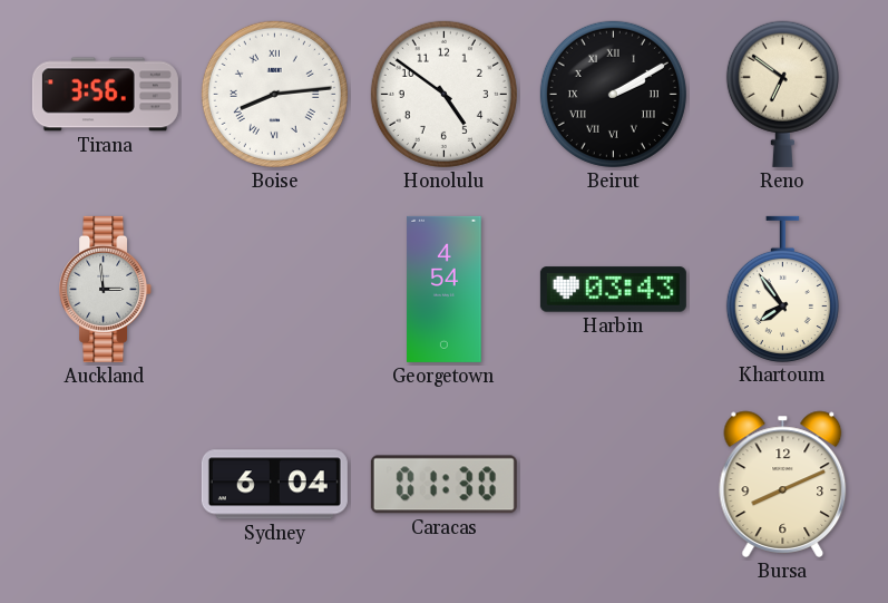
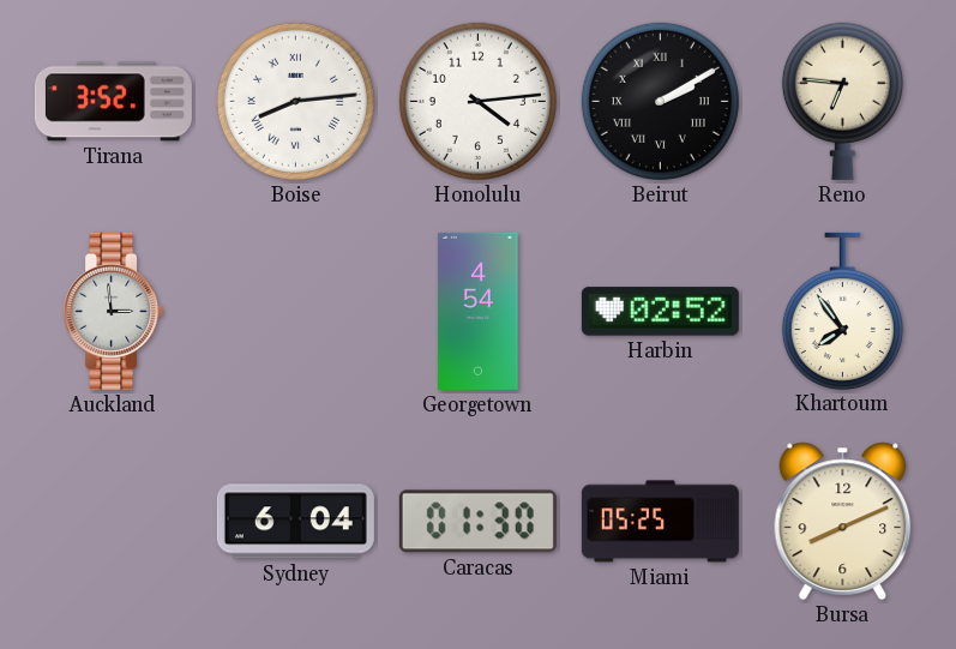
Tirana: 3:56 -> 3:52
Honolulu: 4:51 -> 4:14
Reno: 6:51 -> 6:46
Harbin: 03:43 -> 02:52
Miami: none -> 05:25
